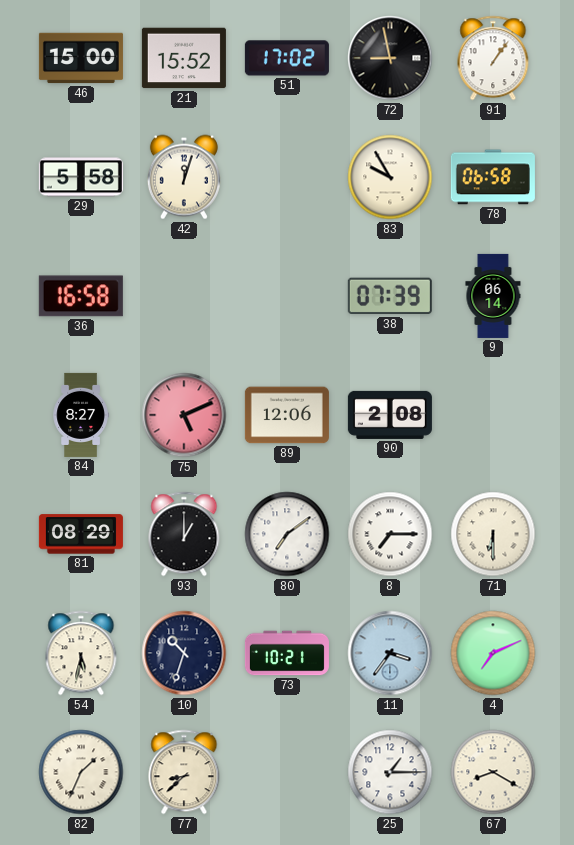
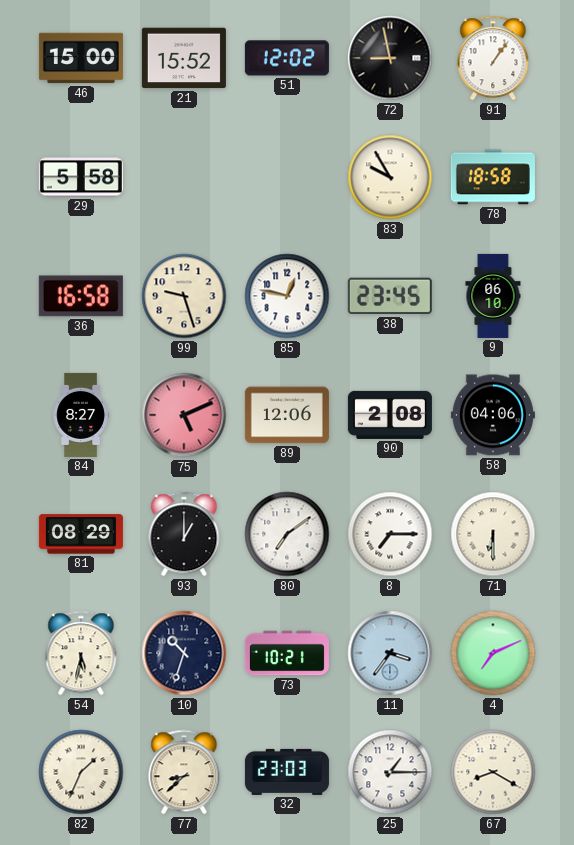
51: 17:02 -> 12:02
42: 12:03 -> none
78: 06:58 -> 18:58
99: none -> 9:27
85: none -> 12:47
38: 07:39 -> 23:45
9: 06:14 -> 06:10
58: none -> 04:06
32: none -> 23:03
